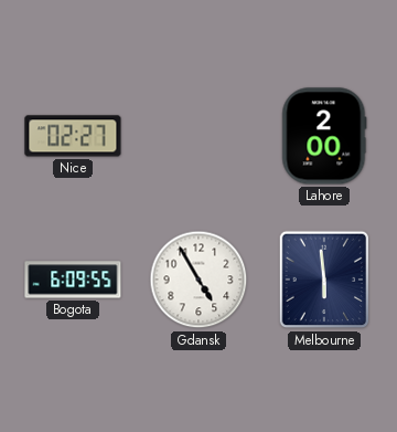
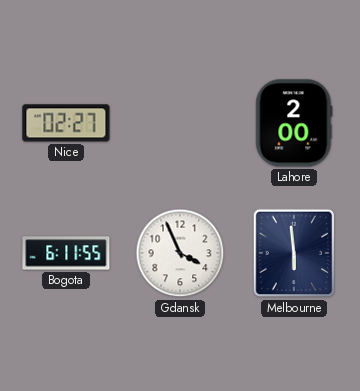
Bogota: 6:09 -> 6:11
Gdansk: 4:55 -> 3:56
